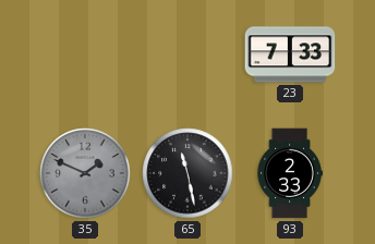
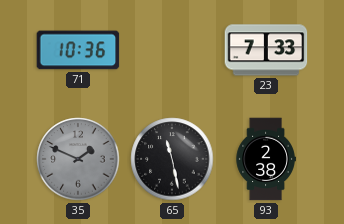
71: none -> 10:36
93: 2:33 -> 2:38
